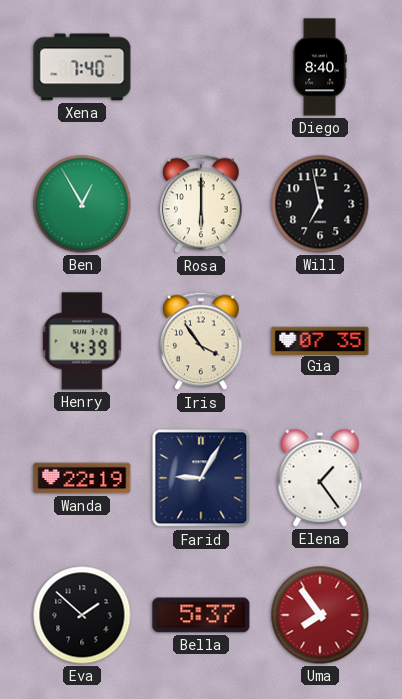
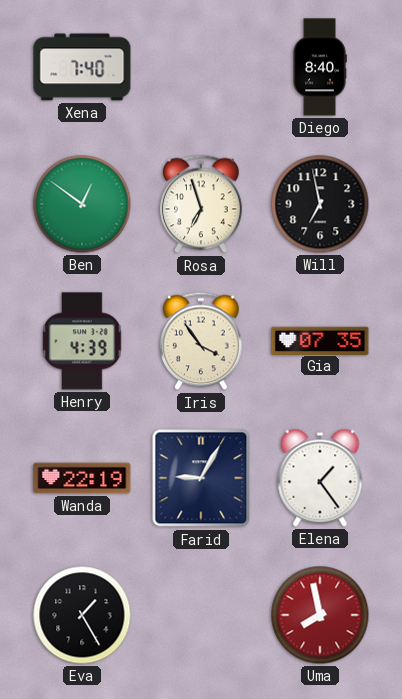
Ben: 12:55 -> 12:51
Rosa: 6:00 -> 6:57
Eva: 1:52 -> 1:25
Bella: 5:37 -> none
Uma: 7:54 -> 7:58
